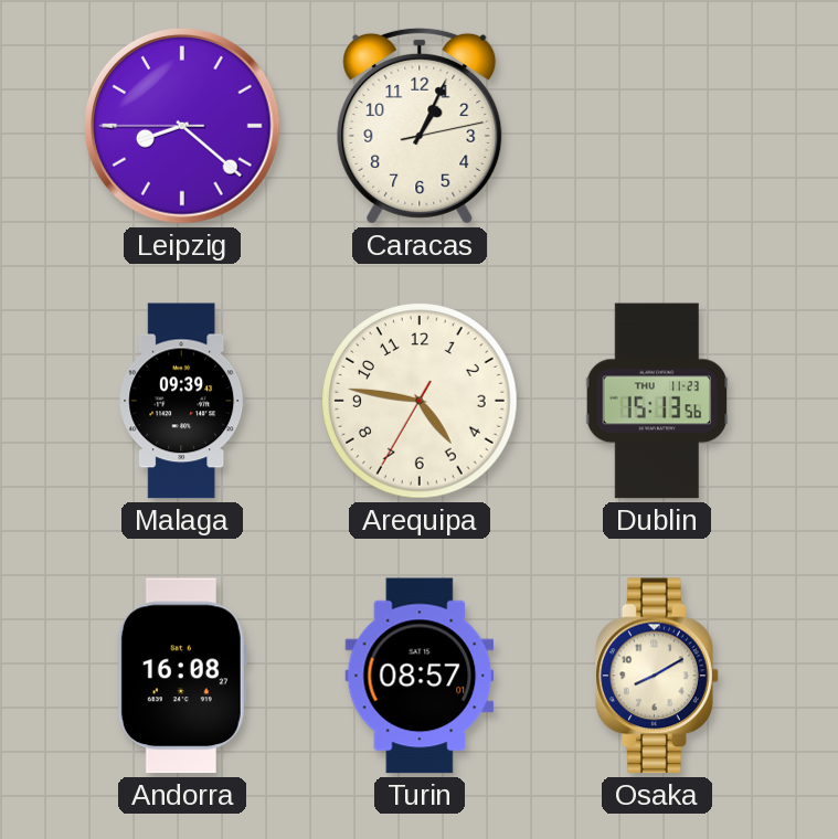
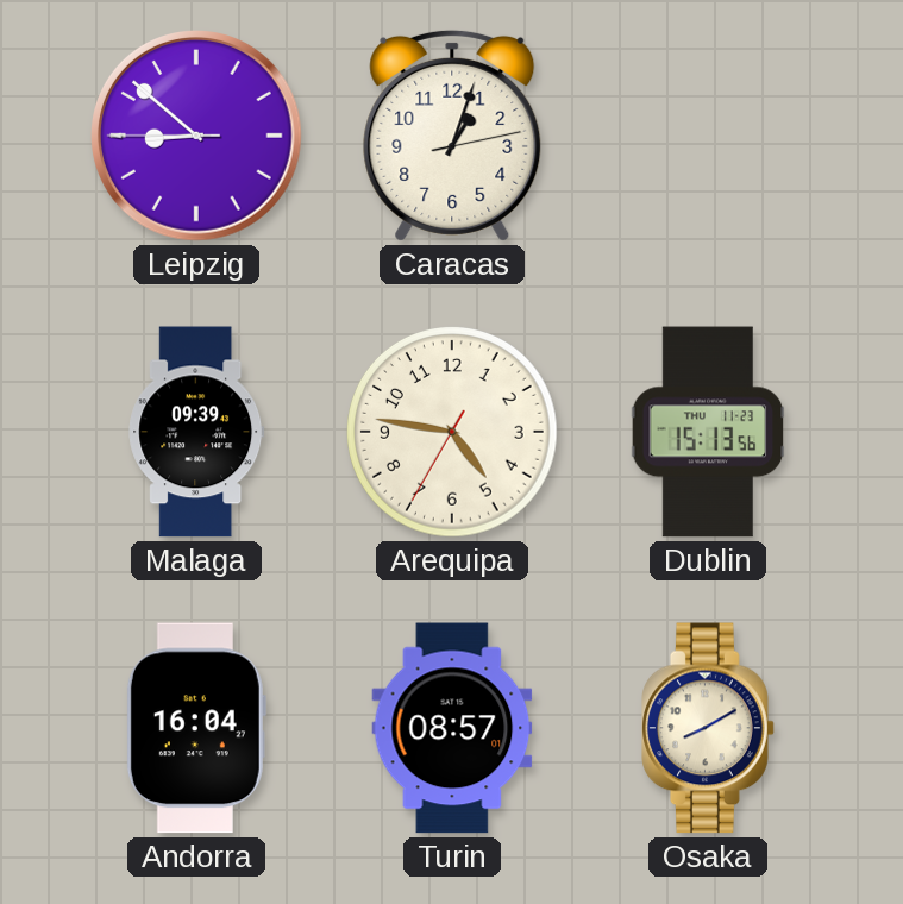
Leipzig: 8:21 -> 8:51
Caracas: 1:04 -> 1:03
Andorra: 16:08 -> 16:04
